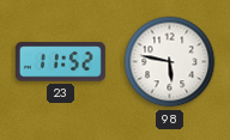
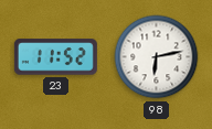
98: 5:47 -> 6:13
